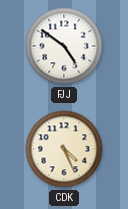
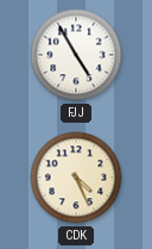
FJJ: 4:51 -> 4:55
